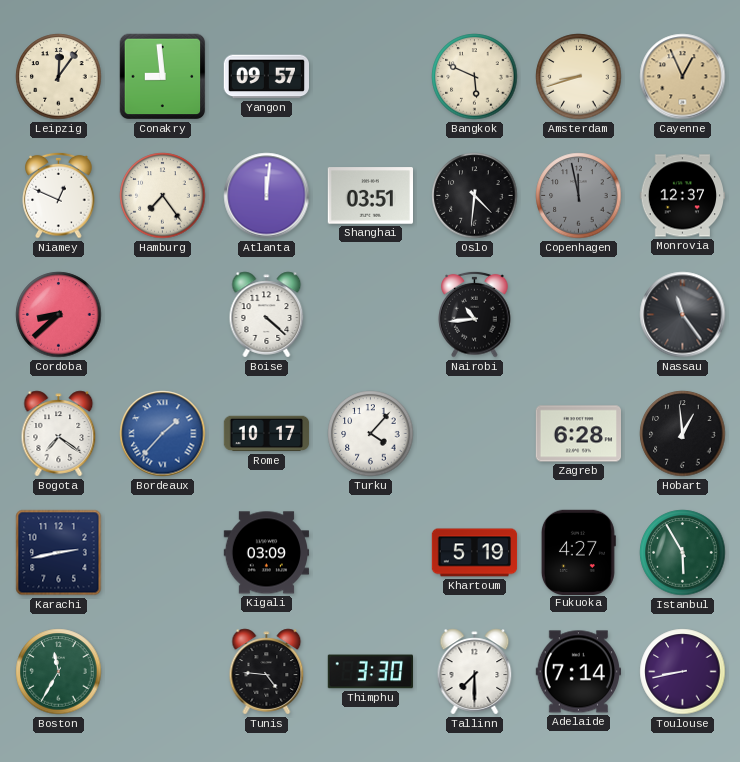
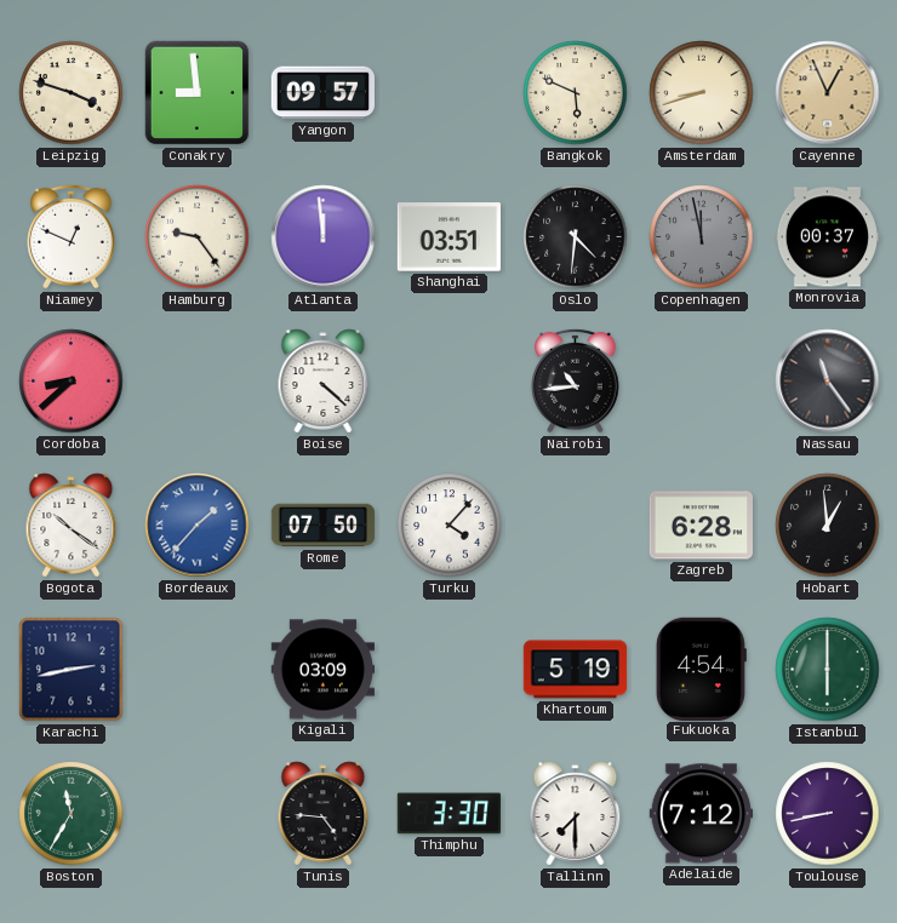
Leipzig: 12:06 -> 3:48
Hamburg: 7:24 -> 9:24
Atlanta: 12:01 -> 11:59
Monrovia: 12:37 -> 00:37
Bogota: 7:21 -> 10:21
Rome: 10:17 -> 07:50
Fukuoka: 4:27 -> 4:54
Istanbul: 5:55 -> 6:00
Adelaide: 7:14 -> 7:12
